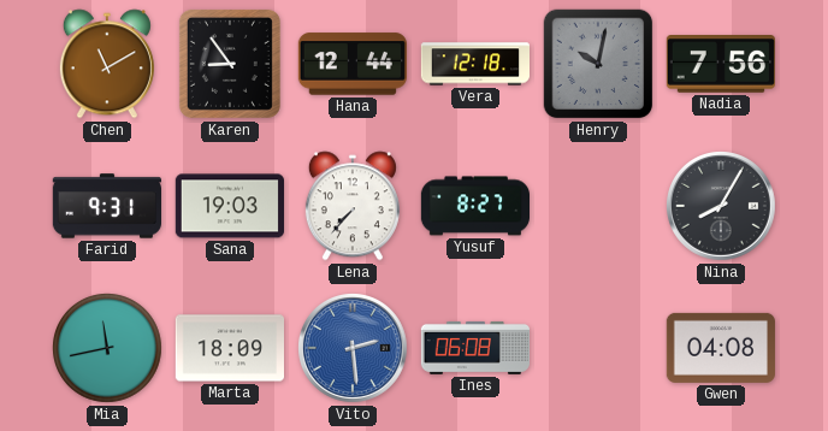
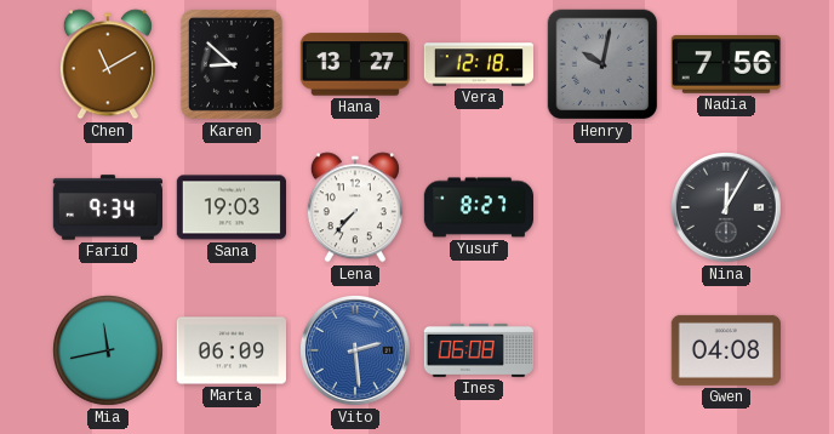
Karen: 8:54 -> 8:52
Hana: 12:44 -> 13:27
Farid: 9:31 -> 9:34
Nina: 8:05 -> 12:05
Marta: 18:09 -> 06:09
